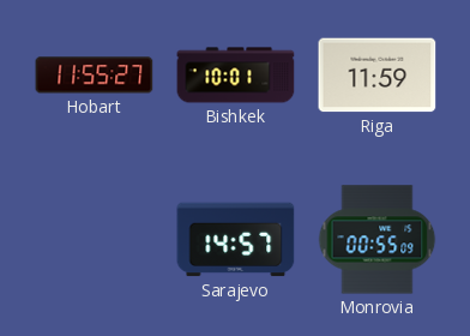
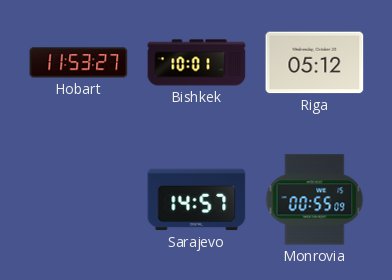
Hobart: 11:55 -> 11:53
Riga: 11:59 -> 05:12
